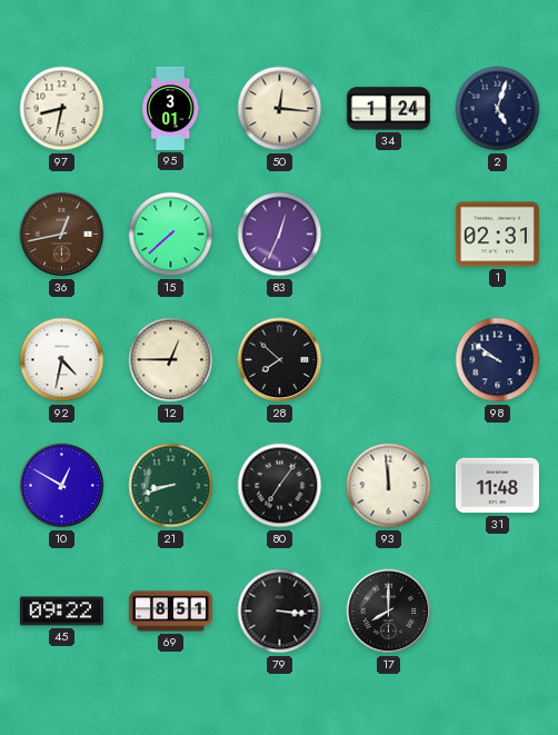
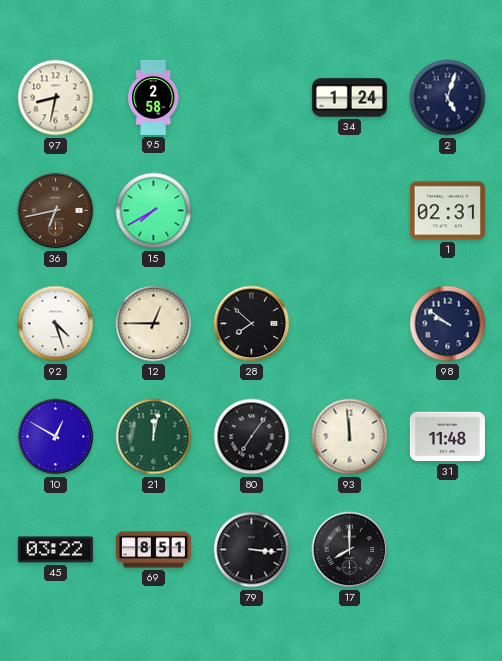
95: 3:01 -> 2:58
50: 12:16 -> none
36: 12:43 -> 6:43
15: 7:38 -> 7:40
83: 12:34 -> none
92: 4:32 -> 4:27
21: 8:42 -> 12:02
45: 09:22 -> 03:22
